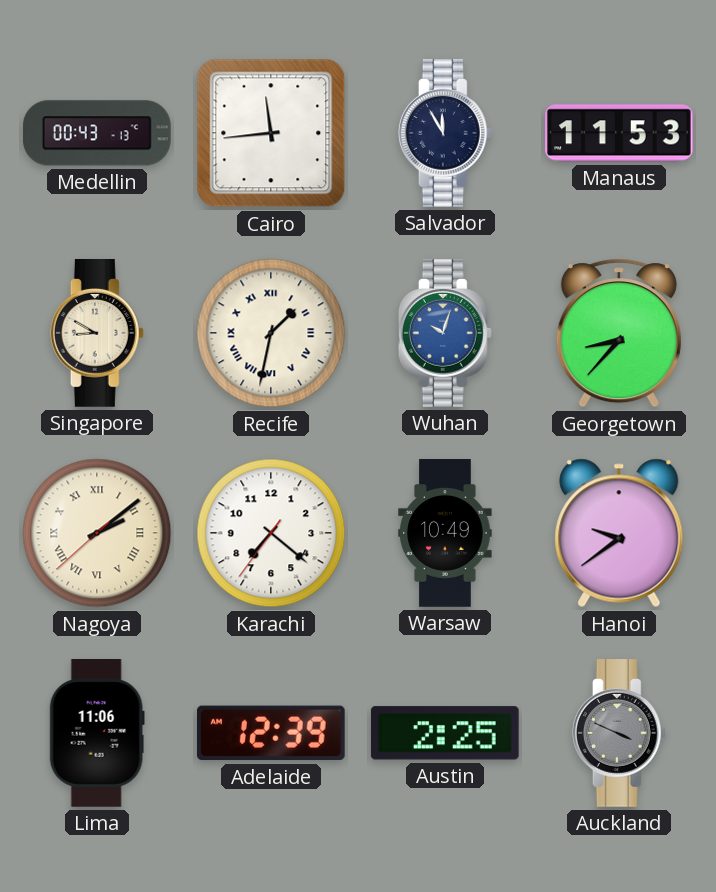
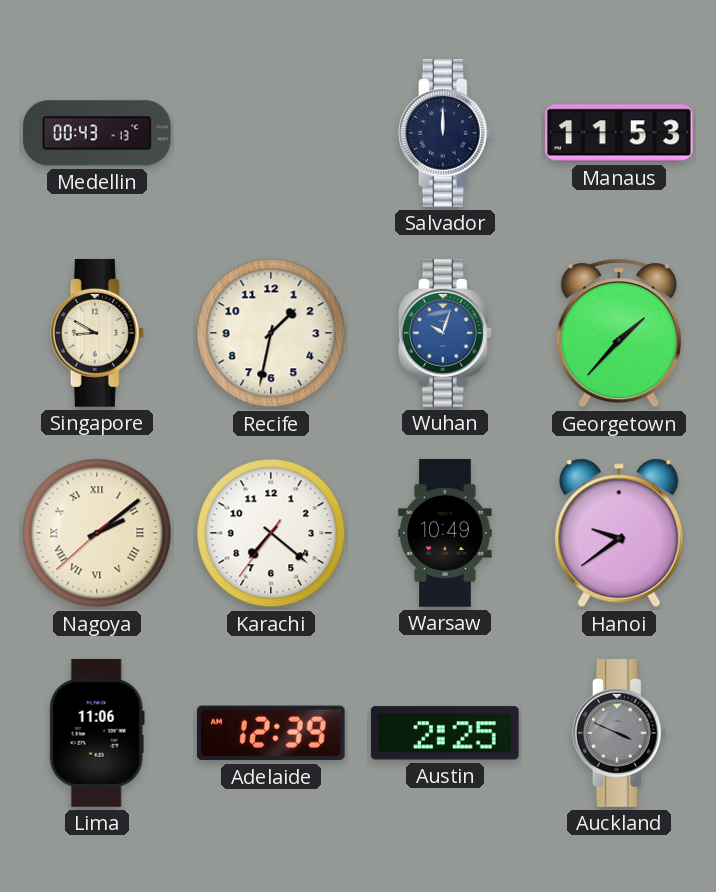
Cairo: 11:44 -> none
Salvador: 11:55 -> 12:00
Recife numerals: Roman -> Arabic
Georgetown: 8:37 -> 1:37
